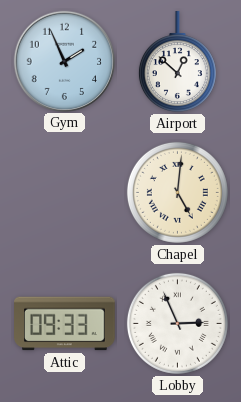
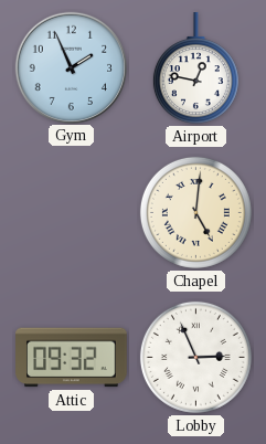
Airport: 12:52 -> 12:47
Attic: 09:33 -> 09:32
